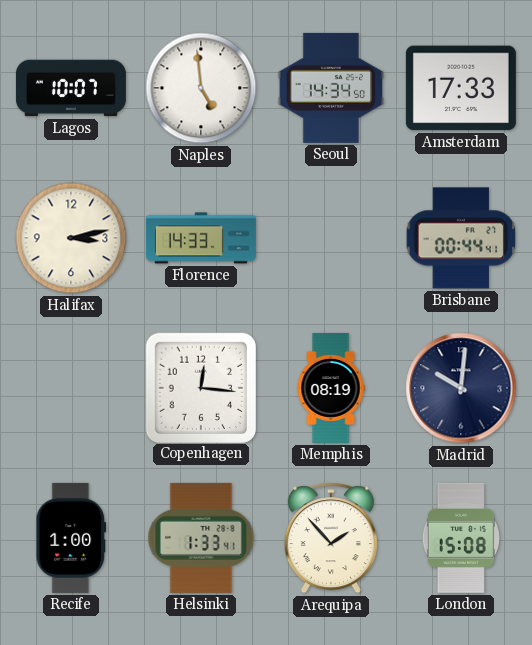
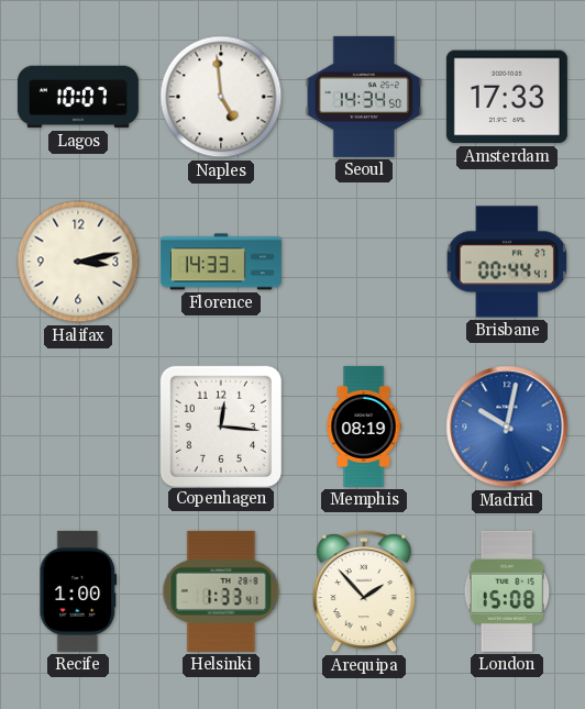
Madrid: 10:01 -> 10:02
Madrid dial: navy -> blue
